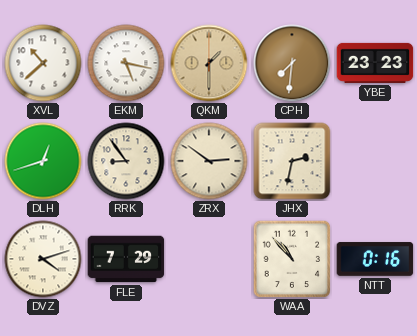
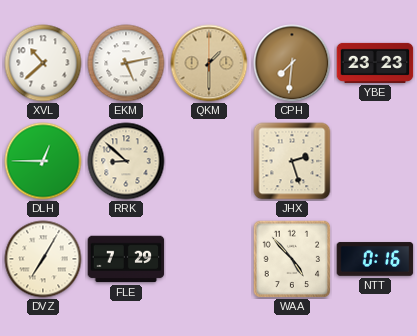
EKM: 5:17 -> 5:13
DLH: 12:42 -> 12:45
RRK: 8:54 -> 8:52
ZRX: 2:51 -> none
JHX: 2:32 -> 2:27
DVZ: 4:12 -> 7:05
WAA: 10:53 -> 4:53
